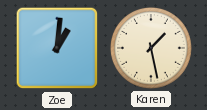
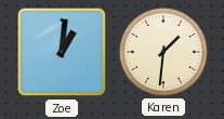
Karen: 1:28 -> 1:31
